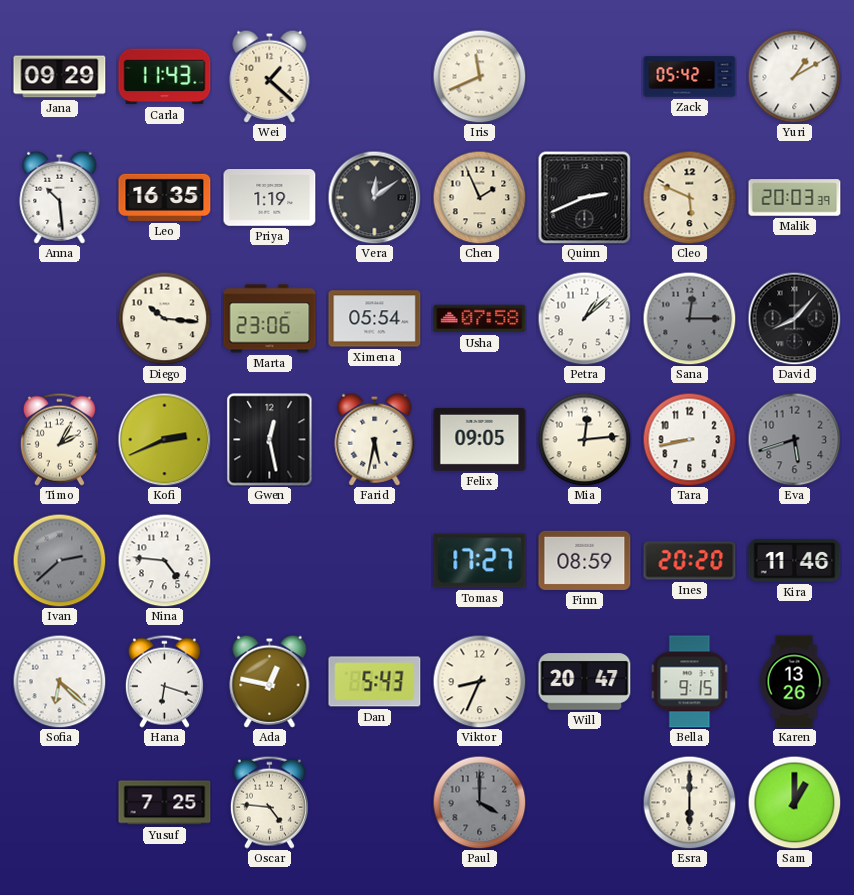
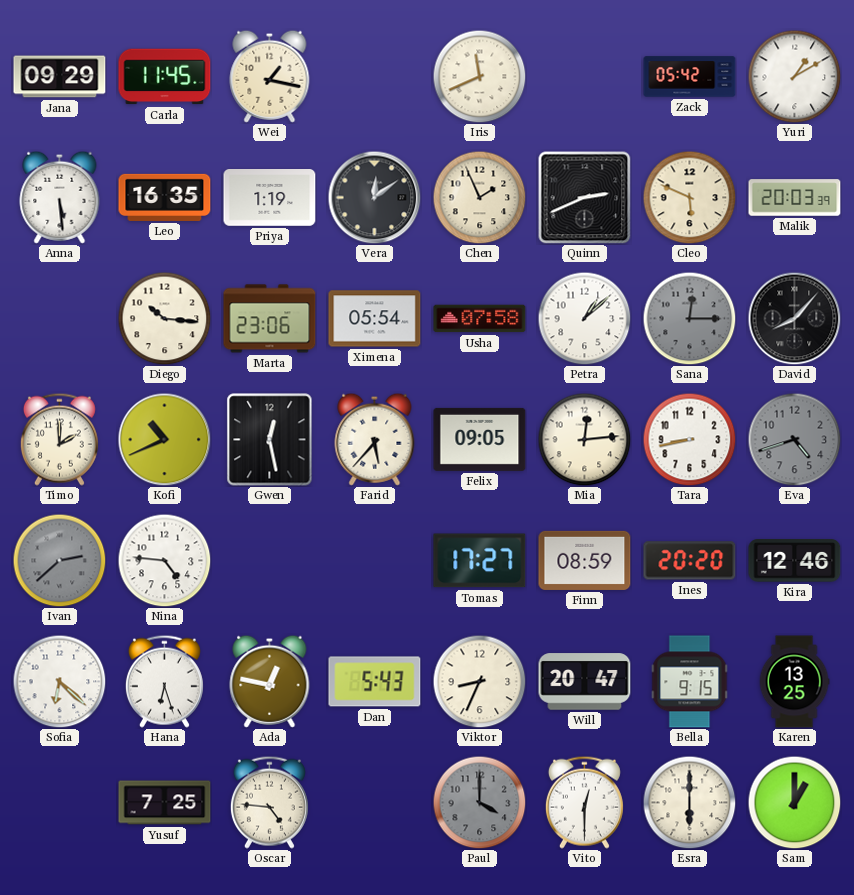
Carla: 11:43 -> 11:45
Wei: 1:22 -> 1:17
Anna: 10:29 -> 5:29
Timo: 2:05 -> 2:00
Kofi: 2:41 -> 10:41
Farid: 5:32 -> 5:37
Eva: 5:42 -> 4:42
Kira: 11:46 -> 12:46
Hana: 6:18 -> 6:27
Karen: 13:26 -> 13:25
Vito: none -> 12:30
